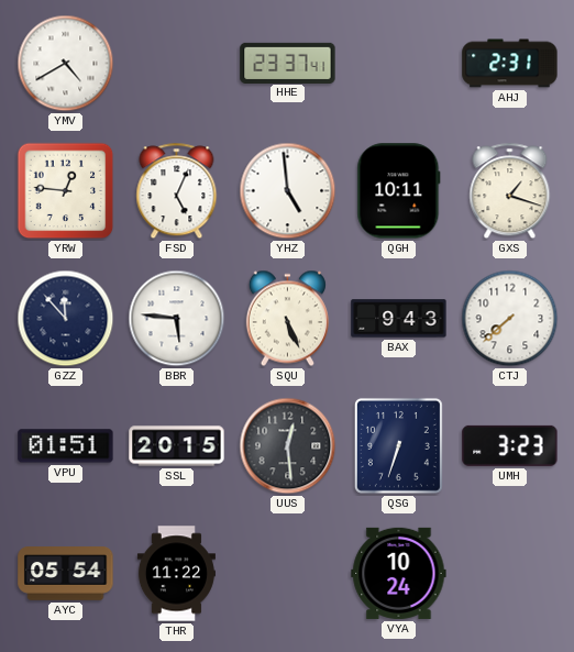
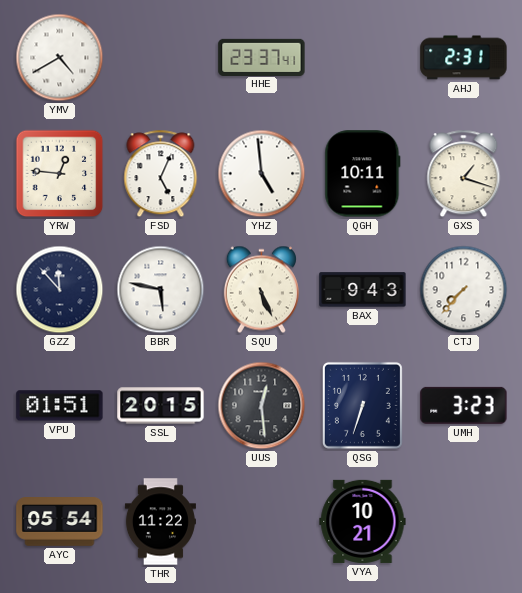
BBR: 5:46 -> 5:47
CTJ: 7:38 -> 7:37
VYA: 10:24 -> 10:21
